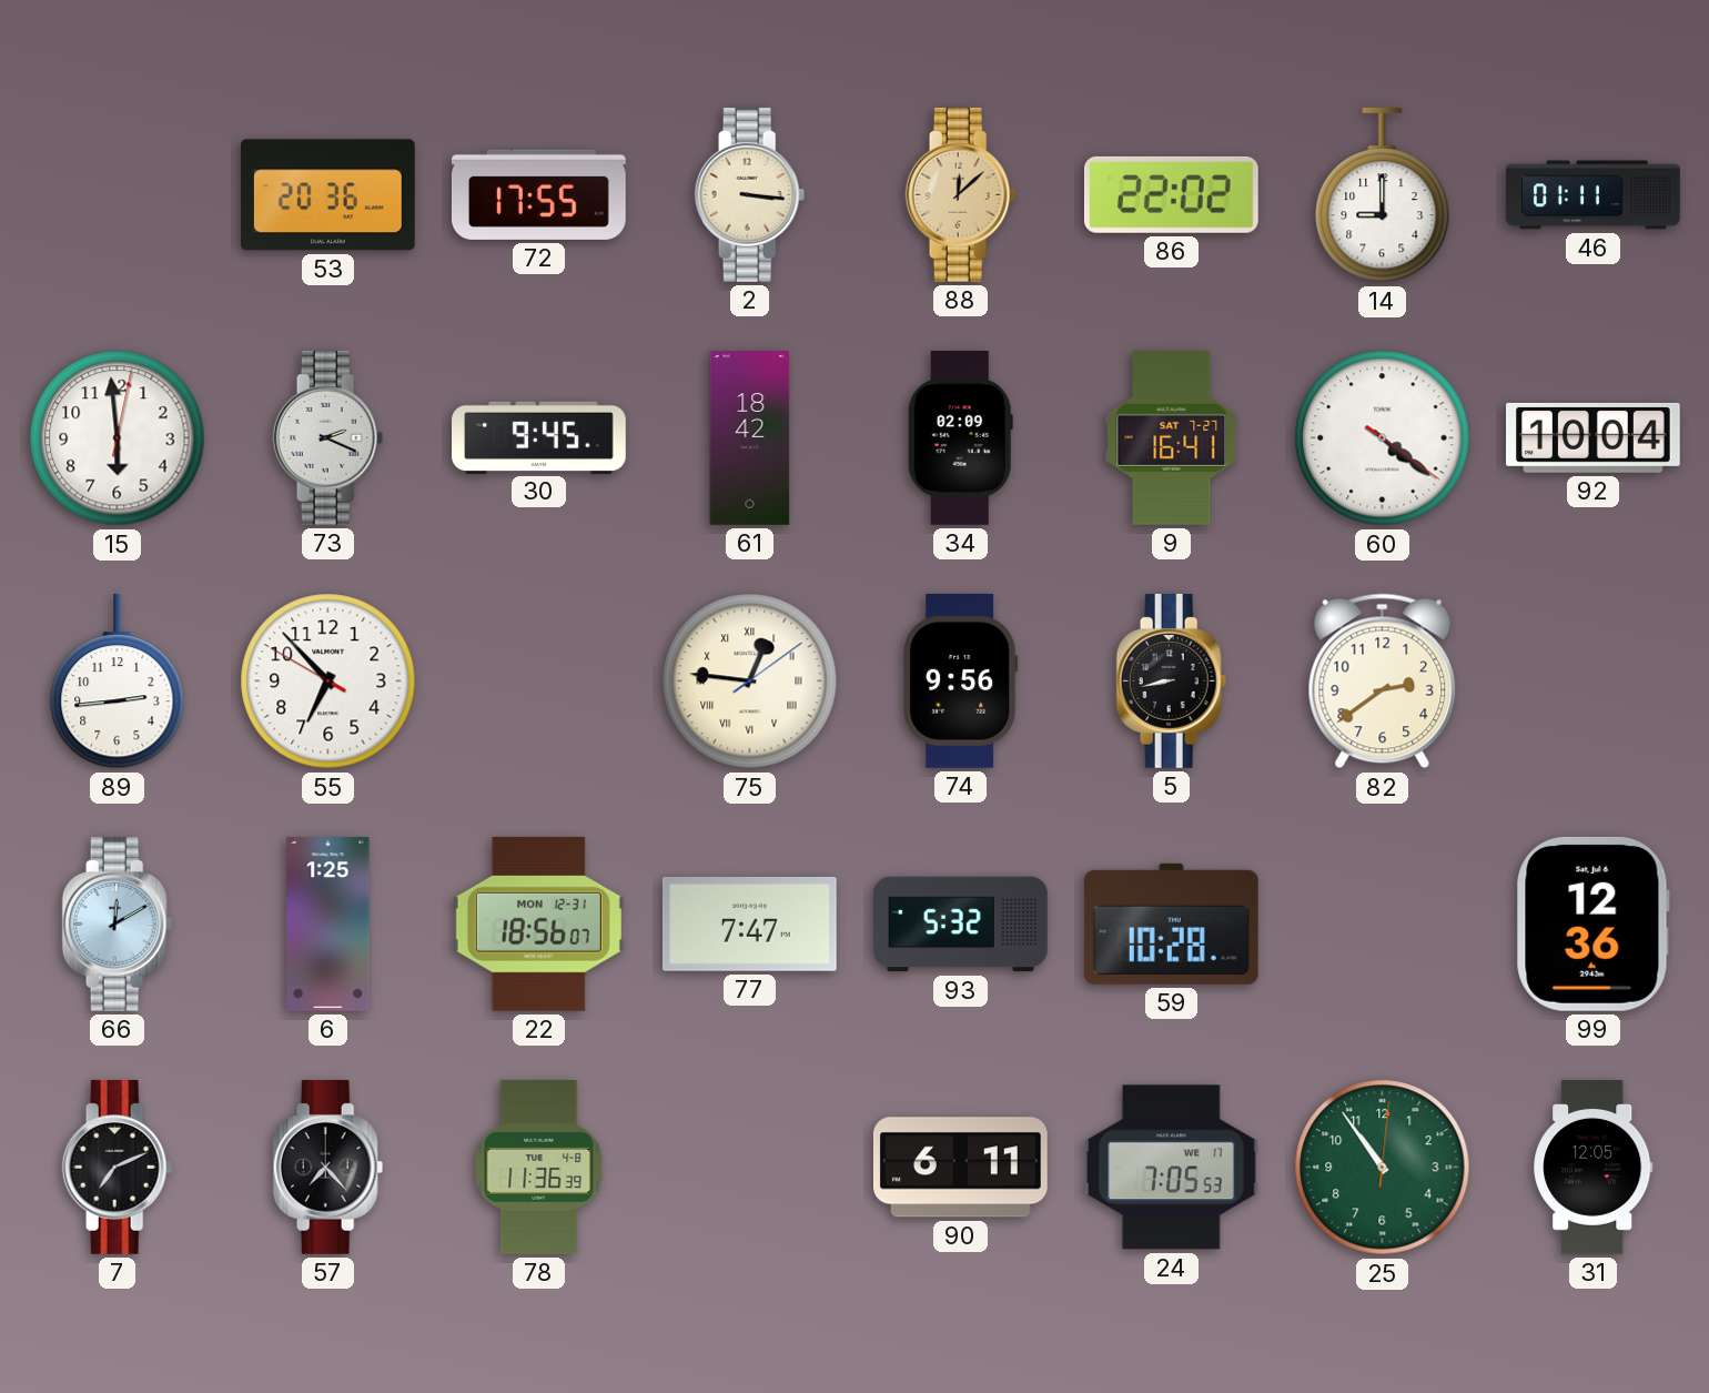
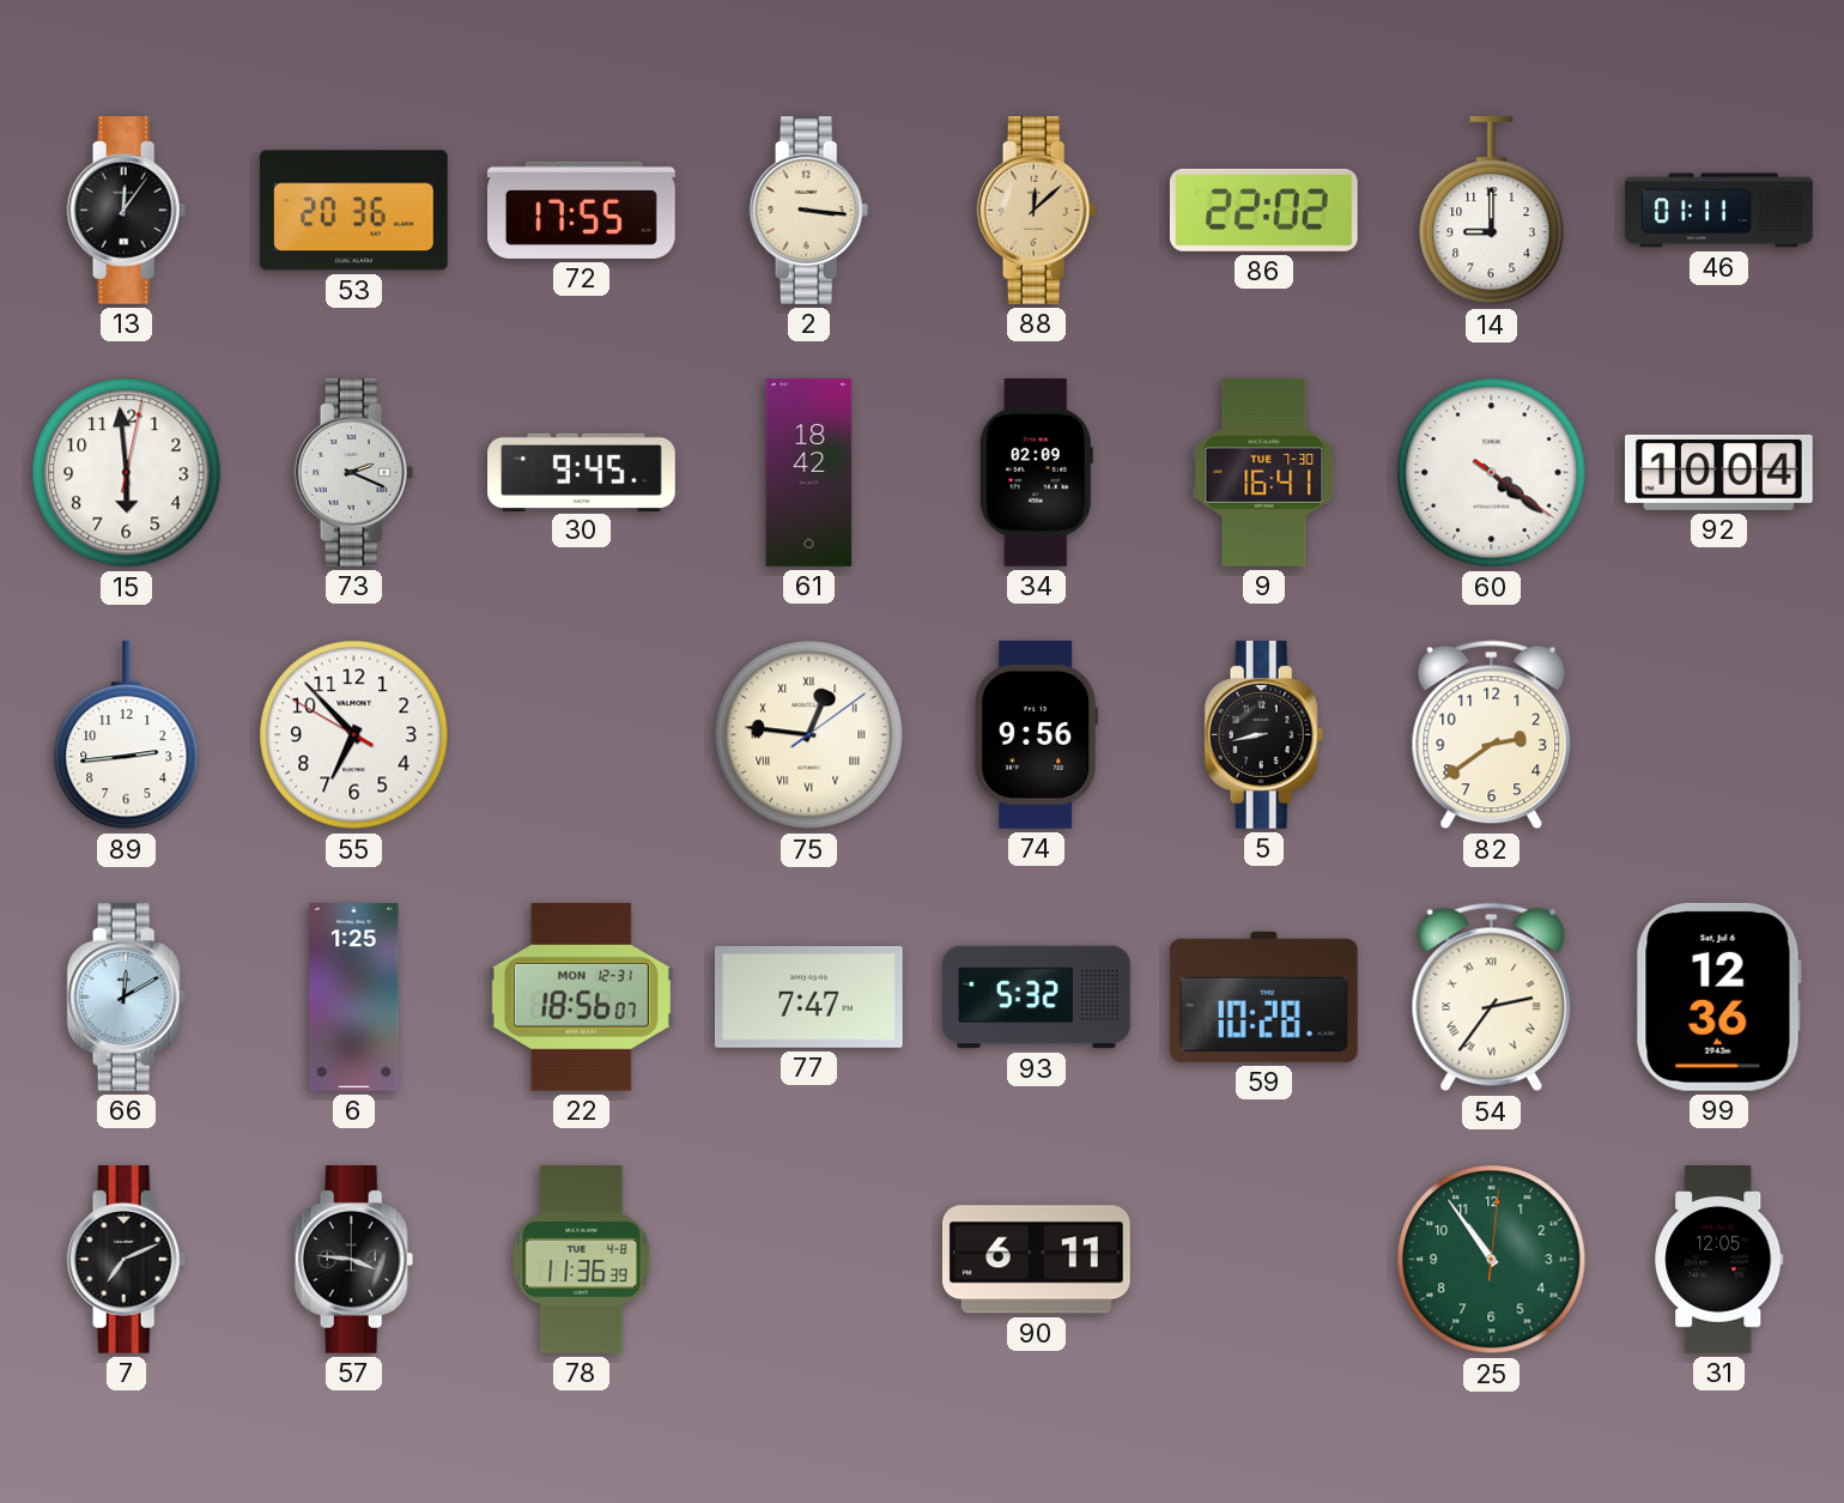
13: none -> 12:06
9 date: SAT 7-27 -> TUE 7-30
54: none -> 2:36
57: 7:23 -> 3:46
24: 7:05 -> none
